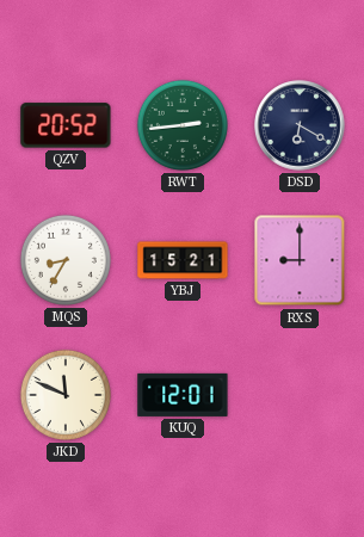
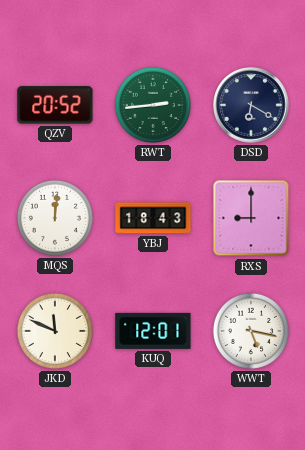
MQS: 8:35 -> 12:01
YBJ: 15:21 -> 18:43
WWT: none -> 5:17
